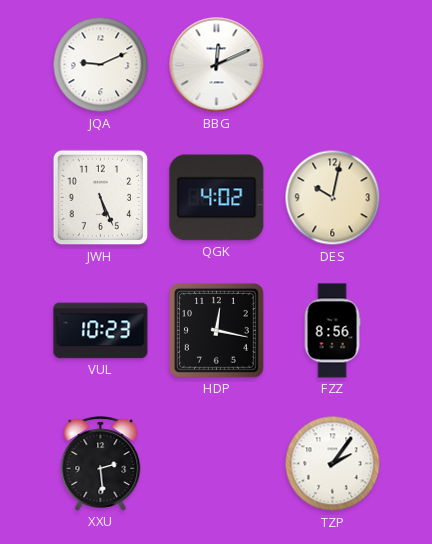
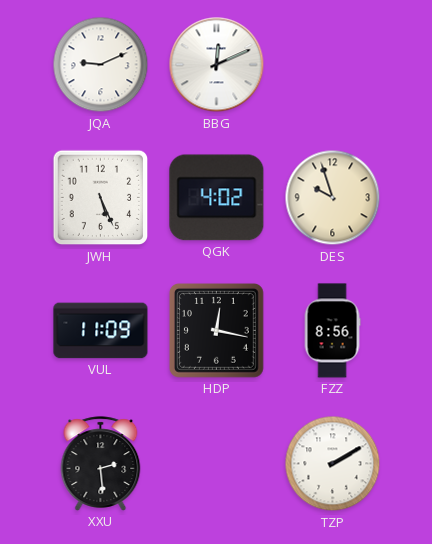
DES: 10:02 -> 9:57
VUL: 10:23 -> 11:09
TZP: 2:06 -> 2:10
